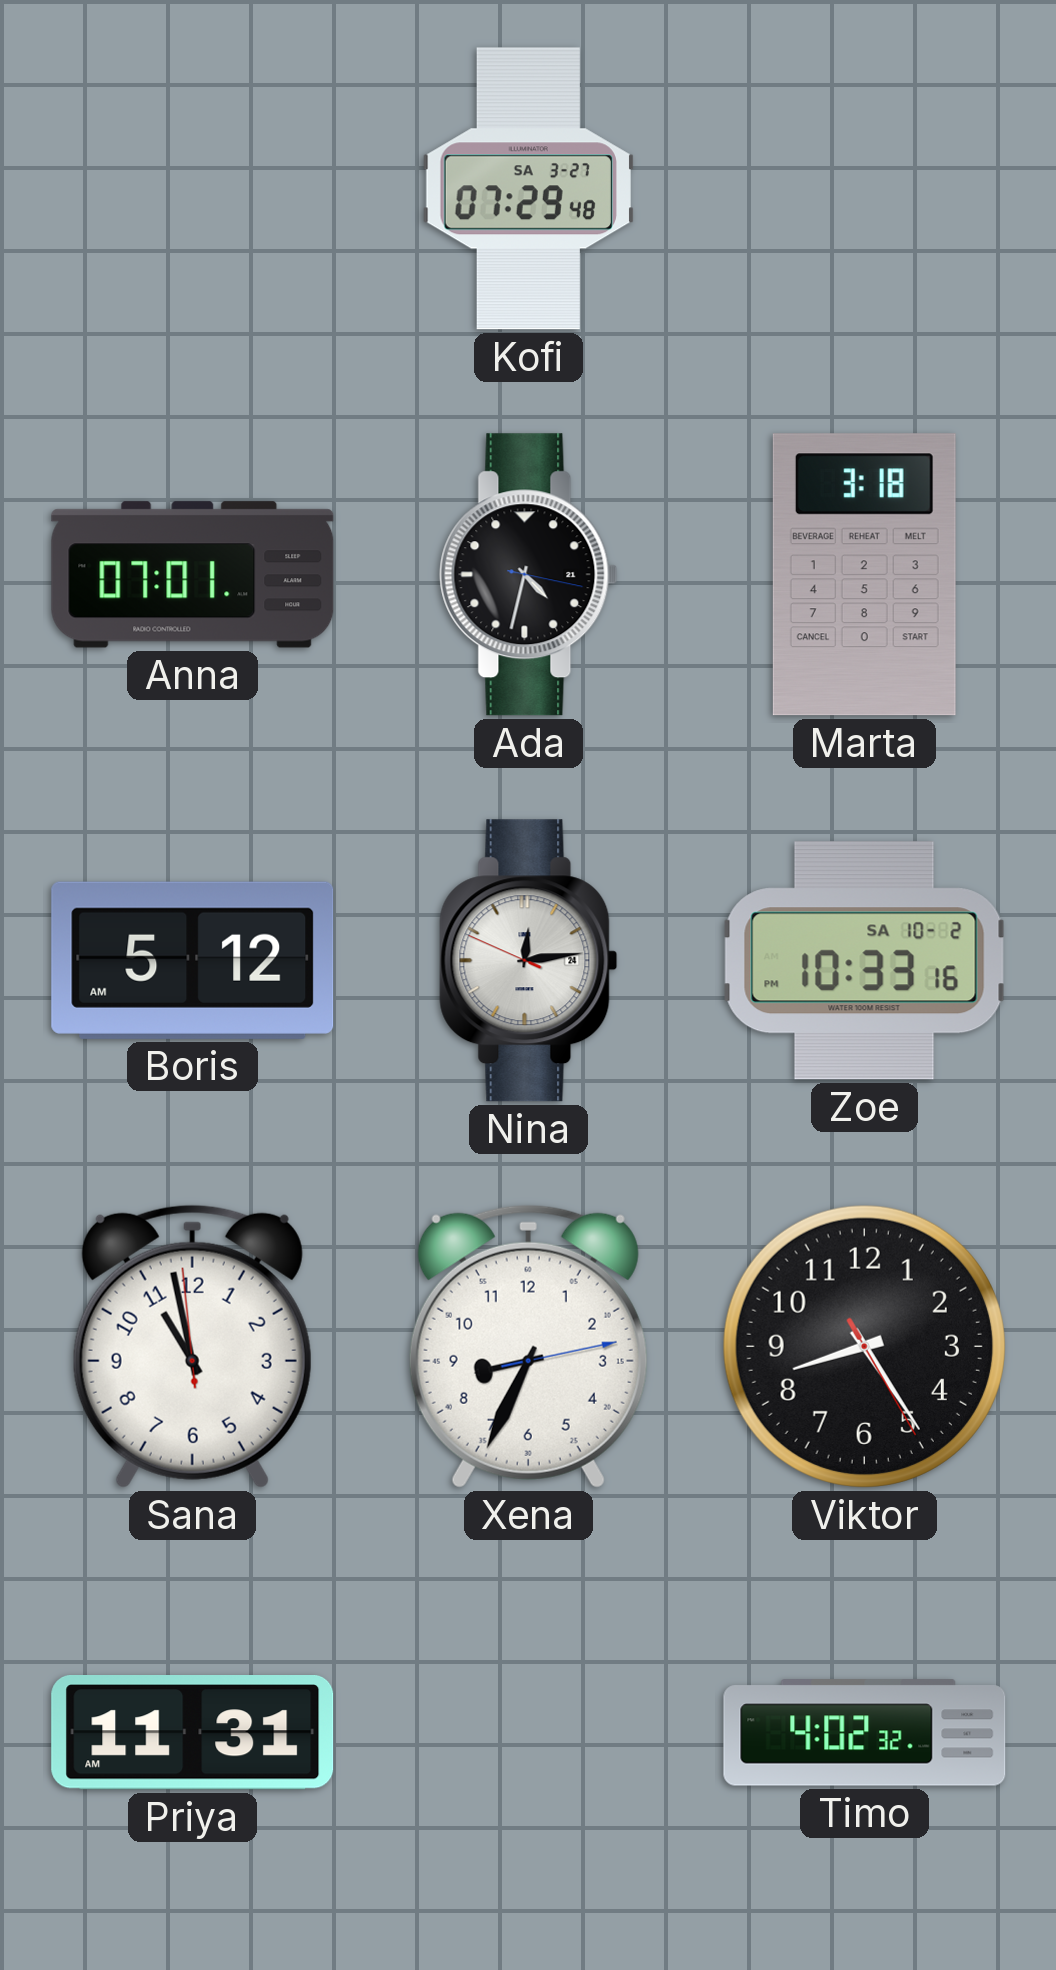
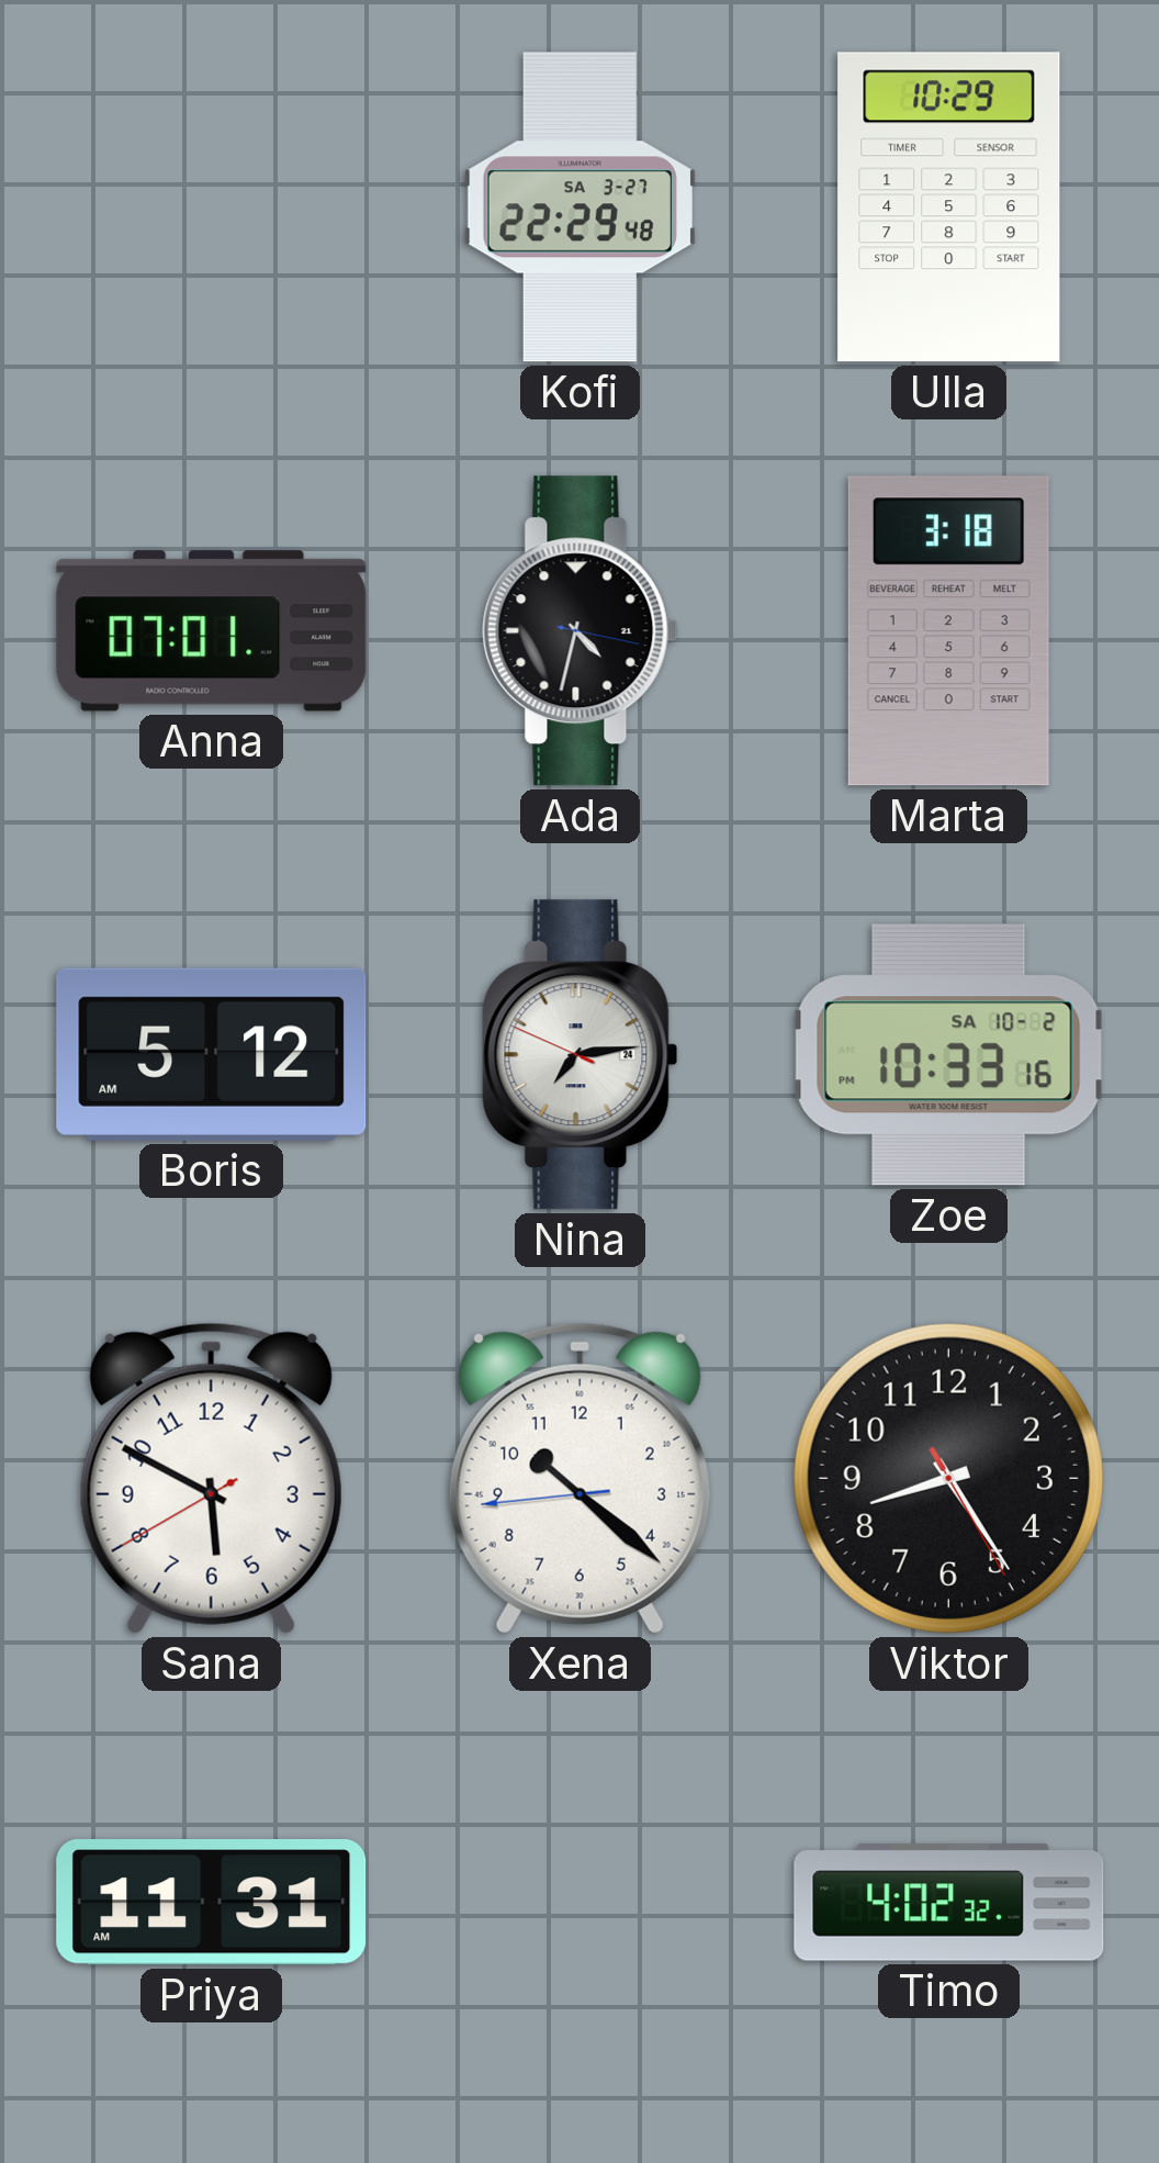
Kofi: 07:29 -> 22:29
Ulla: none -> 10:29
Nina: 12:13 -> 7:13
Sana: 10:57 -> 5:49
Xena: 8:34 -> 10:21
